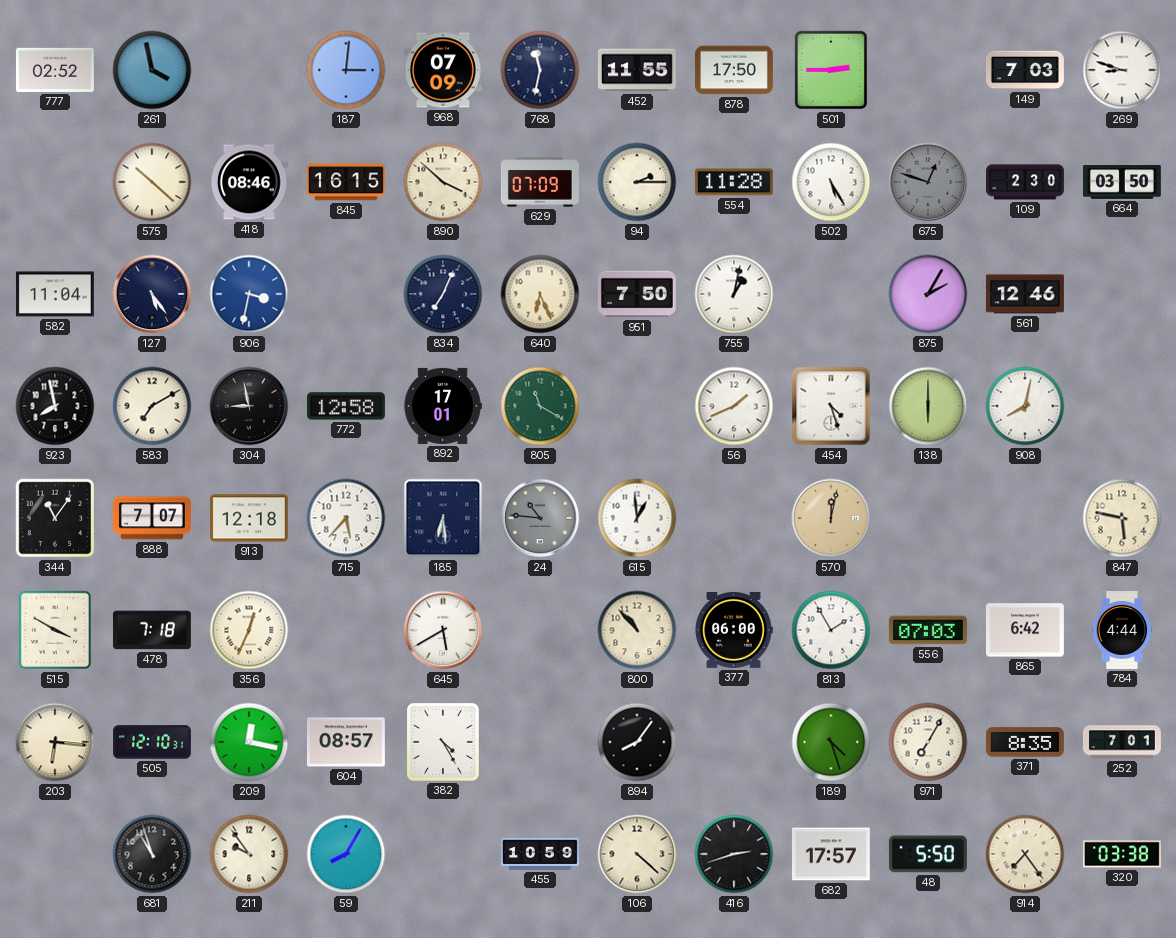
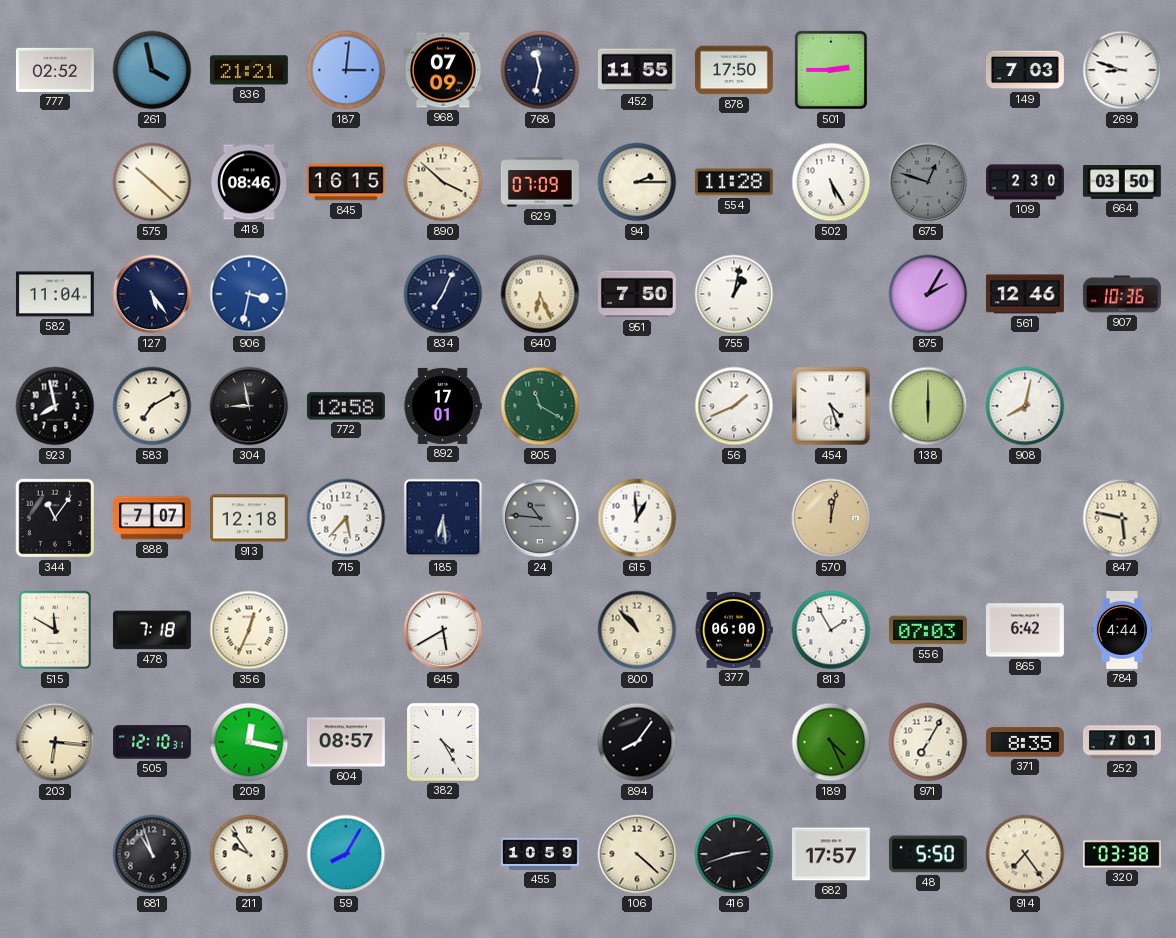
836: none -> 21:21
907: none -> 10:36
515: 3:50 -> 11:50
189: 4:27 -> 4:26
